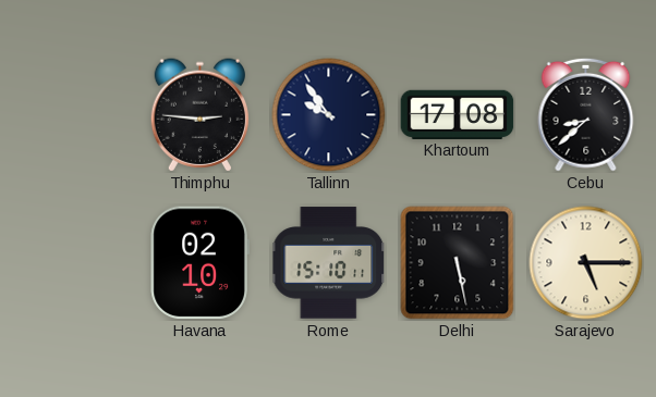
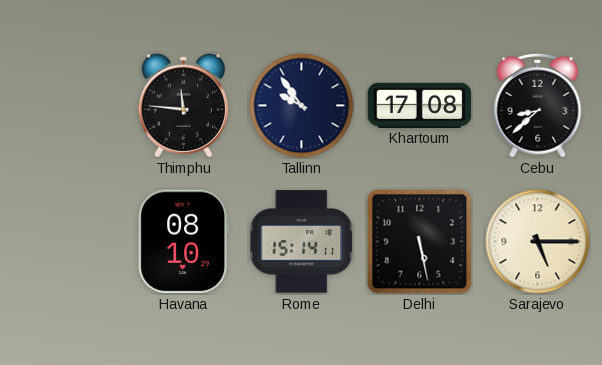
Thimphu: 2:46 -> 11:46
Havana: 02:10 -> 08:10
Rome: 15:10 -> 15:14
